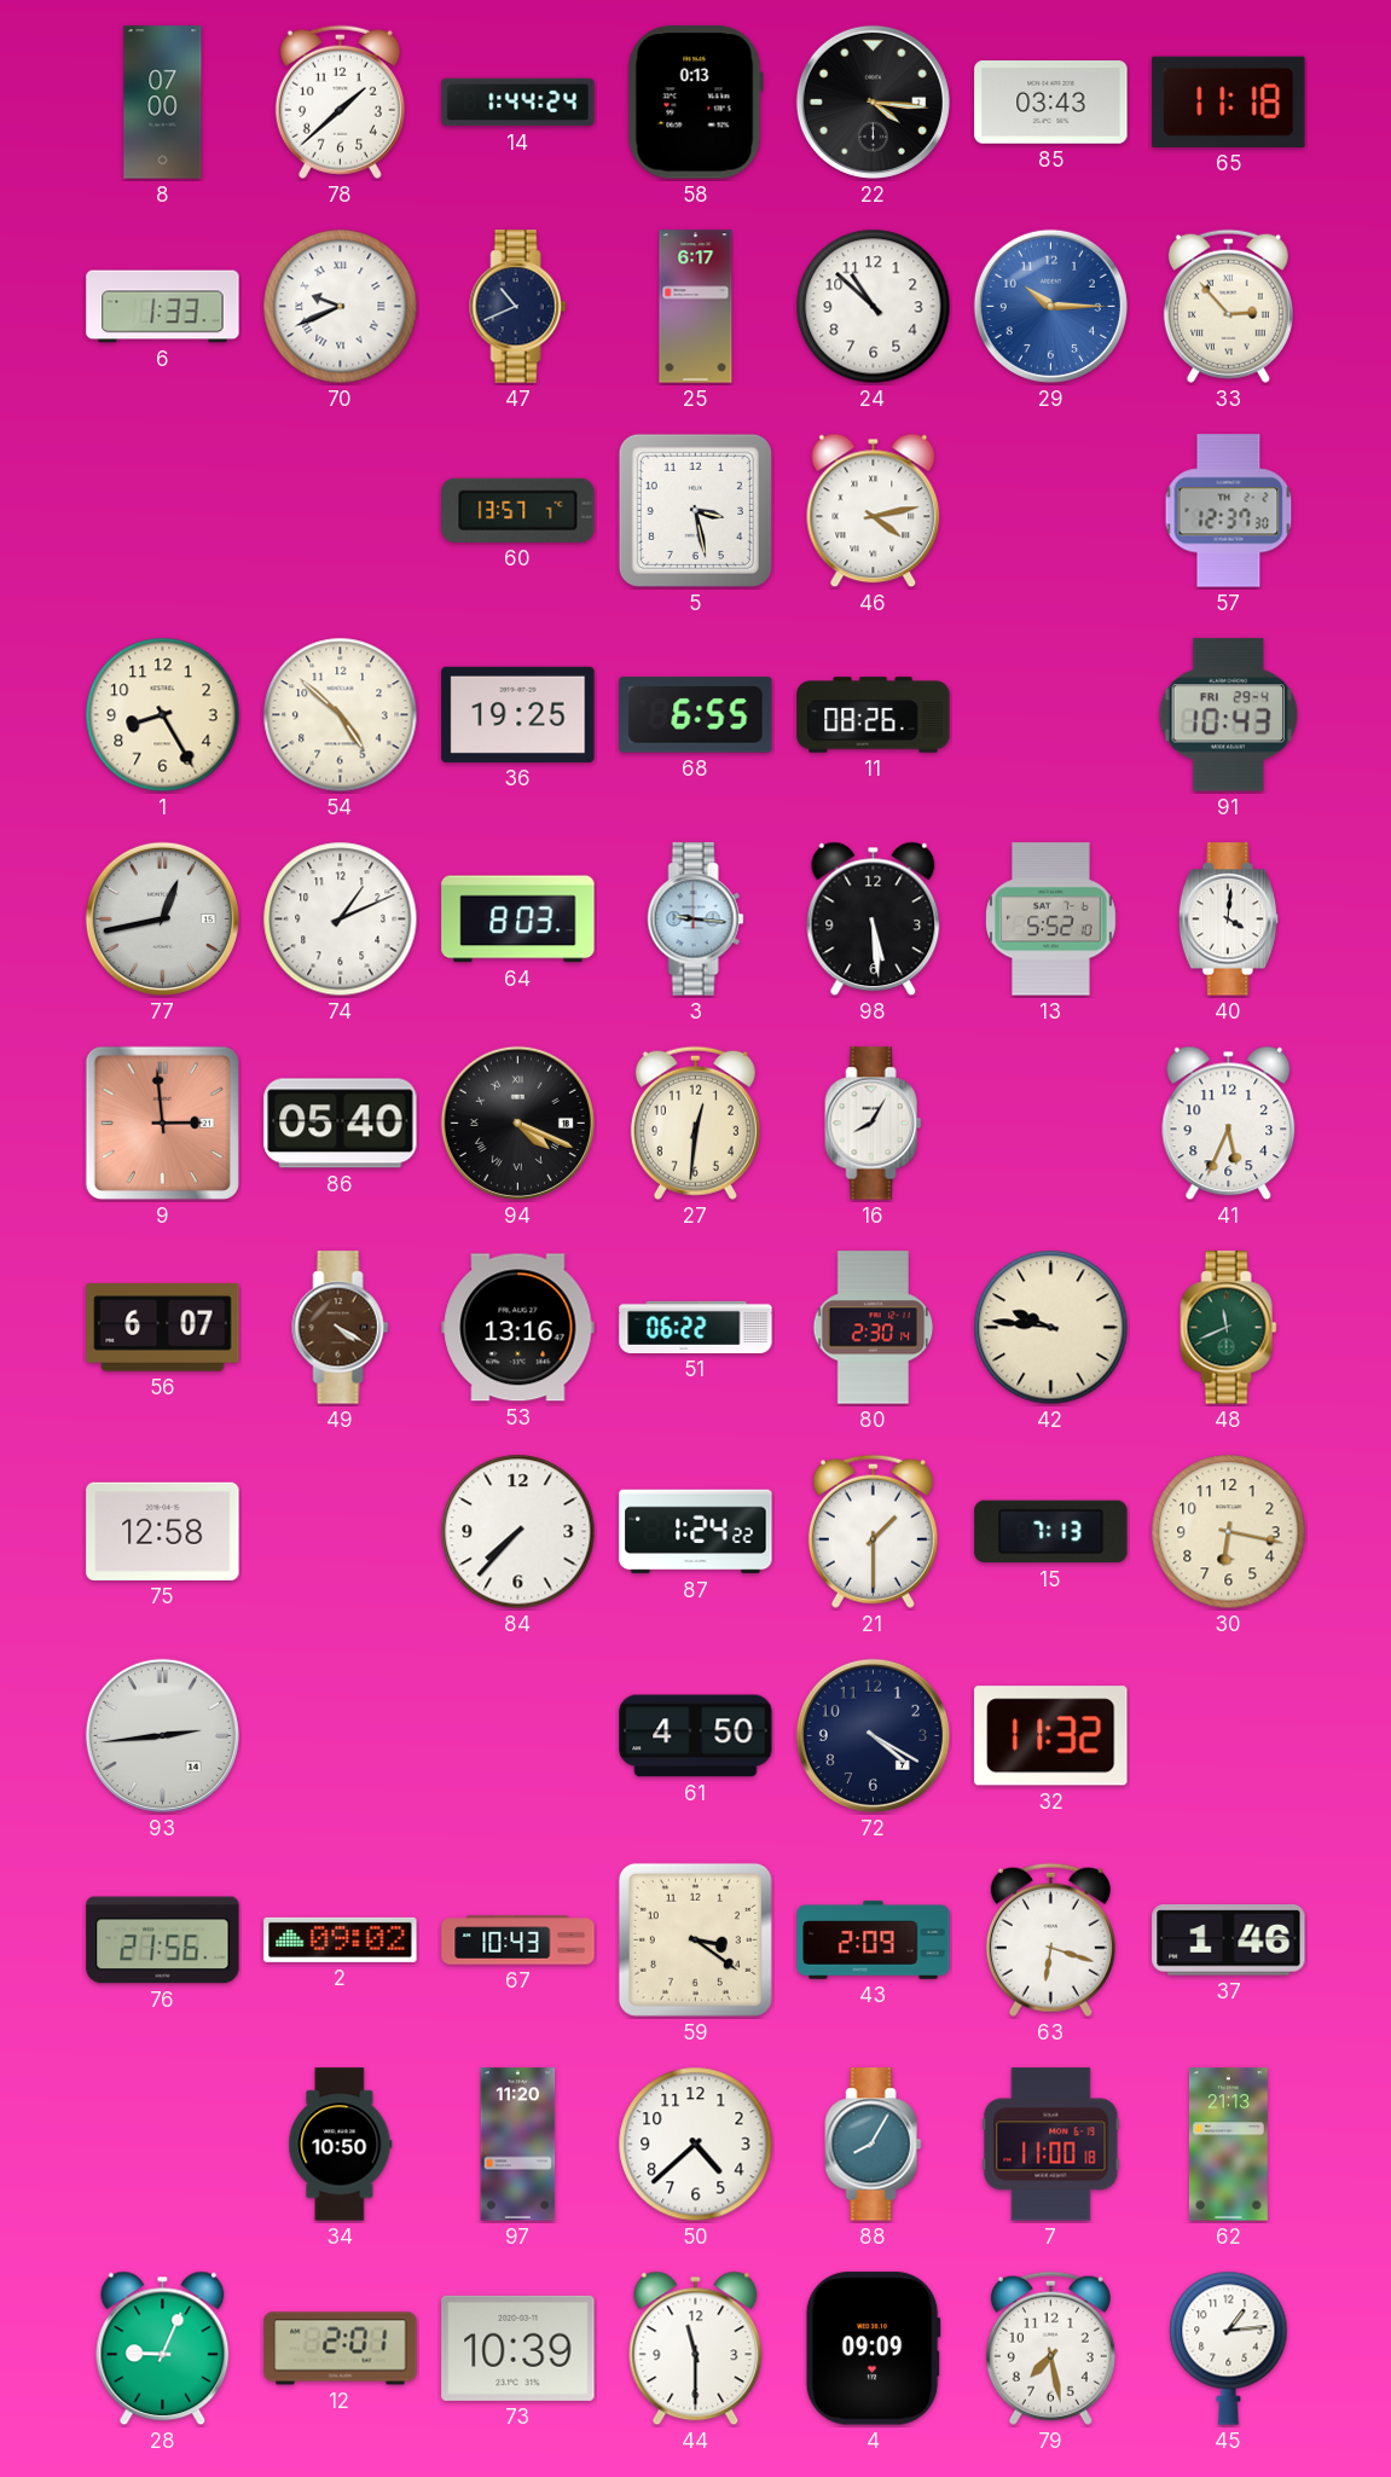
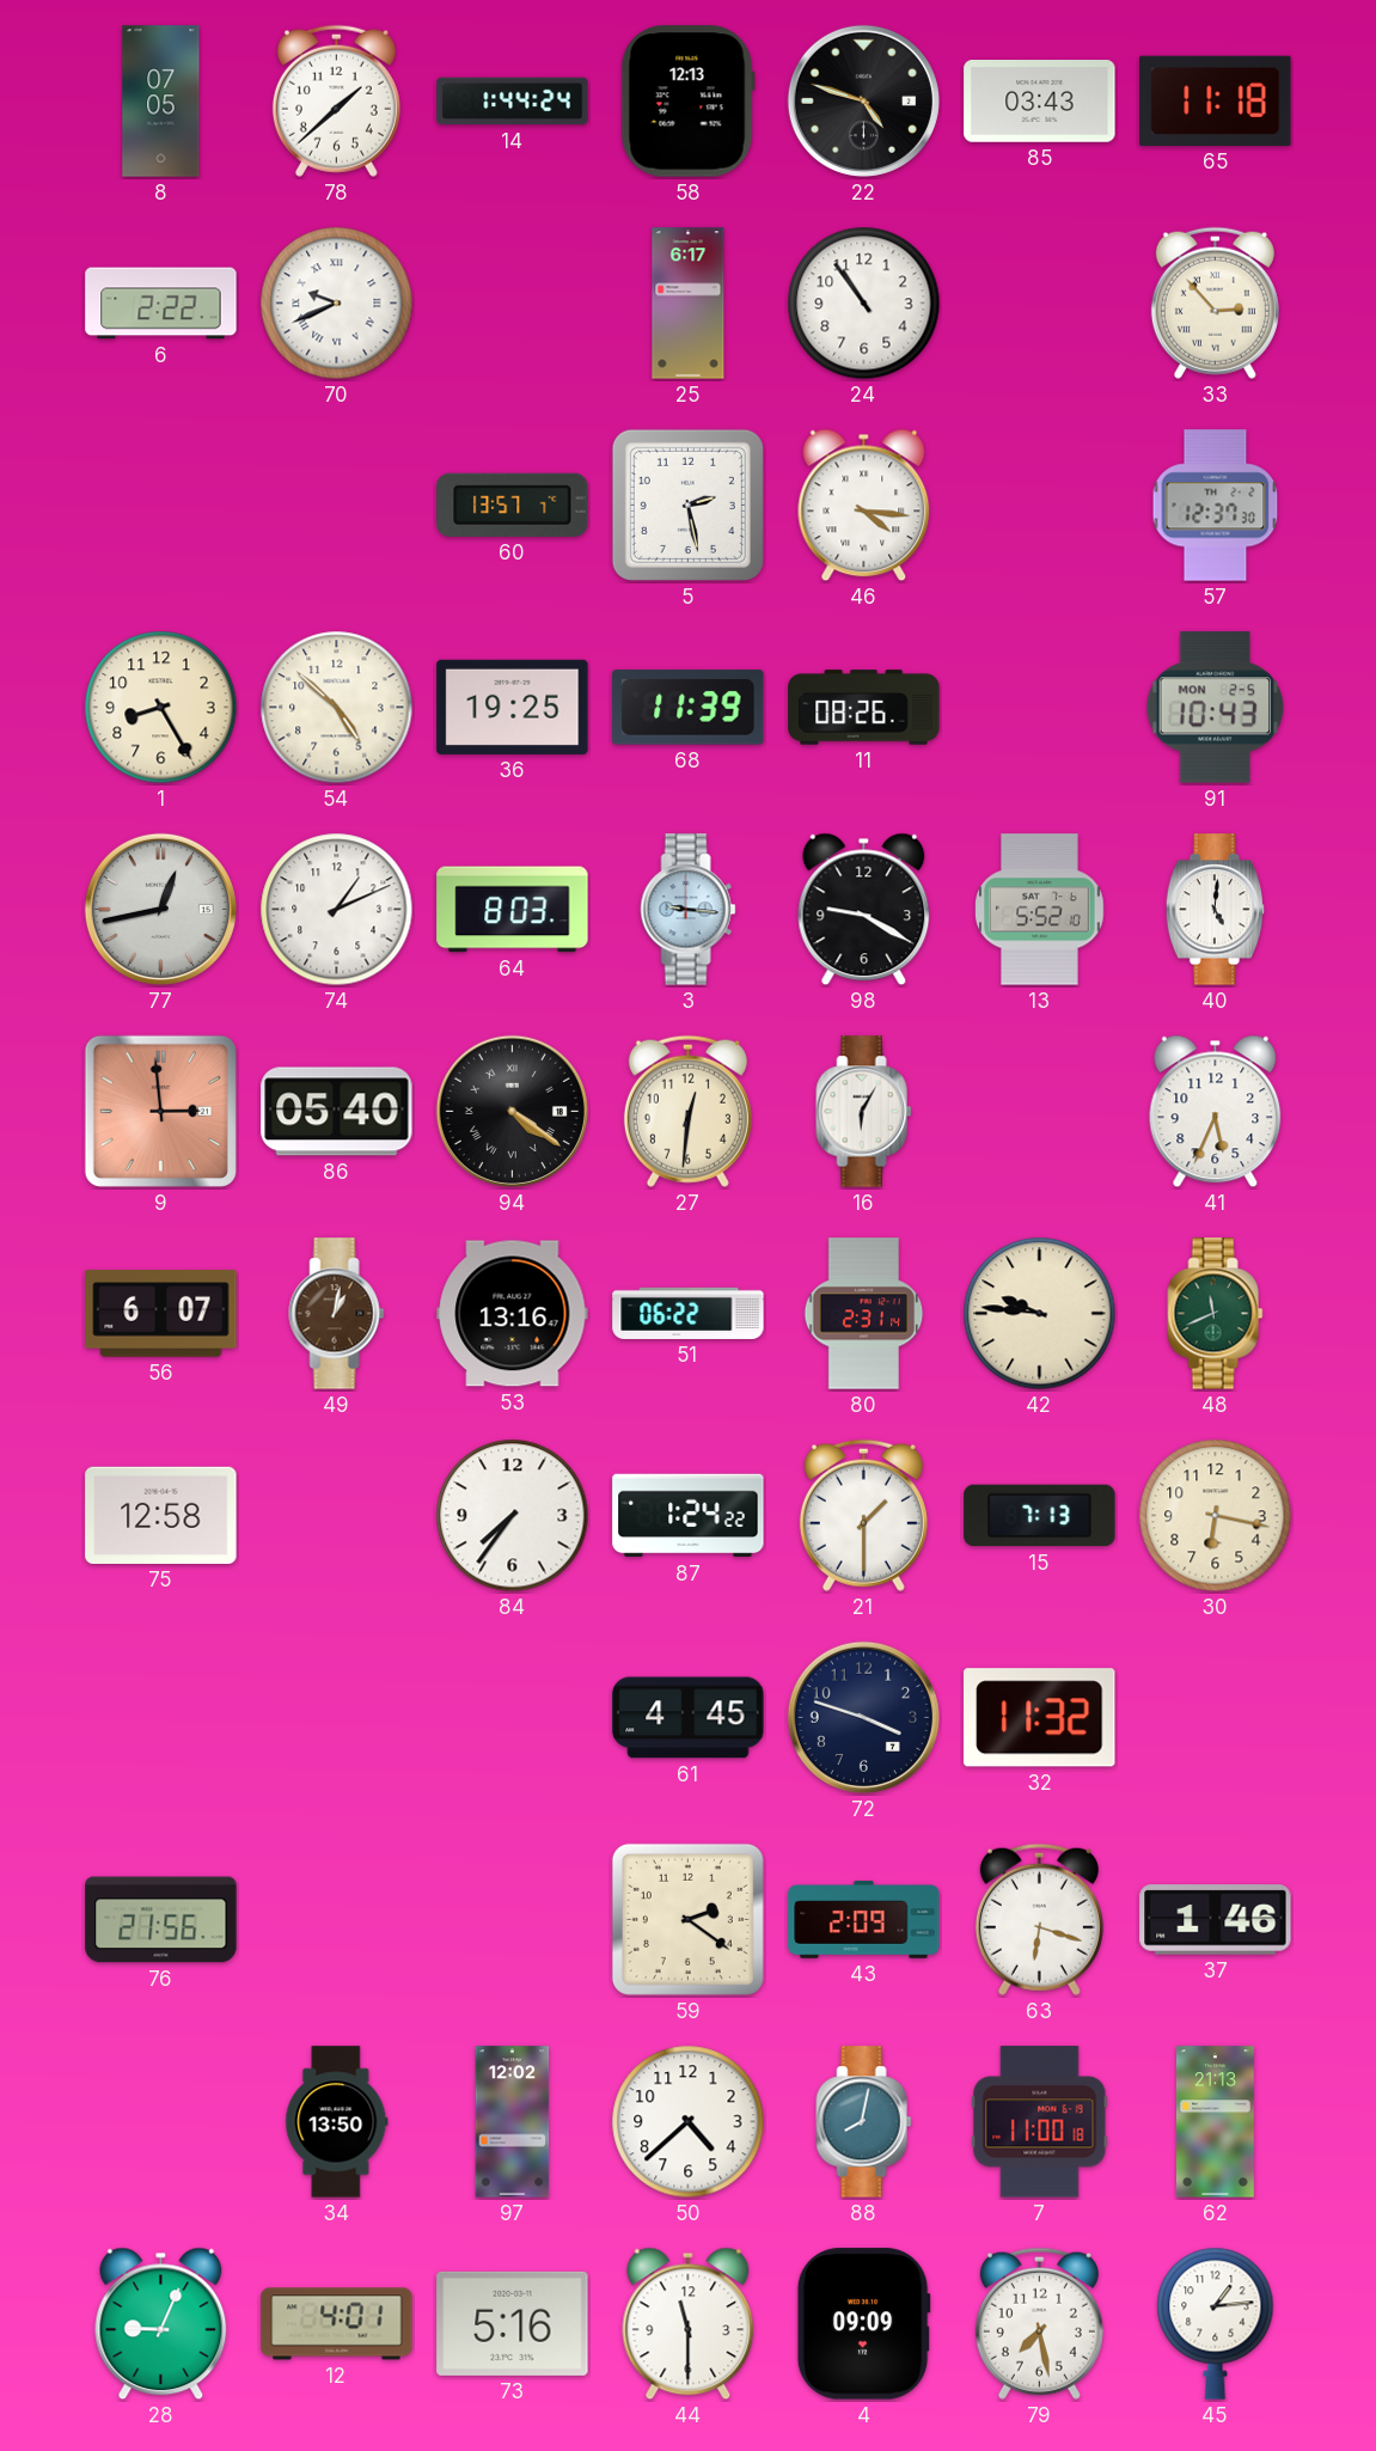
8: 07:00 -> 07:05
58: 0:13 -> 12:13
22: 4:16 -> 4:48
6: 1:33 -> 2:22
47: 10:41 -> none
24: 10:52 -> 10:54
29: 10:15 -> none
5: 3:28 -> 2:28
46: 4:13 -> 4:16
68: 6:55 -> 11:39
91 date: FRI 29-4 -> MON 2-5
98: 5:29 -> 9:20
40: 4:01 -> 5:01
94: 4:19 -> 4:21
16: 8:05 -> 6:05
49: 4:20 -> 1:02
80: 2:30 -> 2:31
84: 7:37 -> 7:36
93: 2:44 -> none
61: 4:50 -> 4:45
72: 4:20 -> 3:48
2: 09:02 -> none
67: 10:43 -> none
59: 3:21 -> 2:21
34: 10:50 -> 13:50
97: 11:20 -> 12:02
88: 8:05 -> 8:02
12: 2:01 -> 4:01
73: 10:39 -> 5:16
